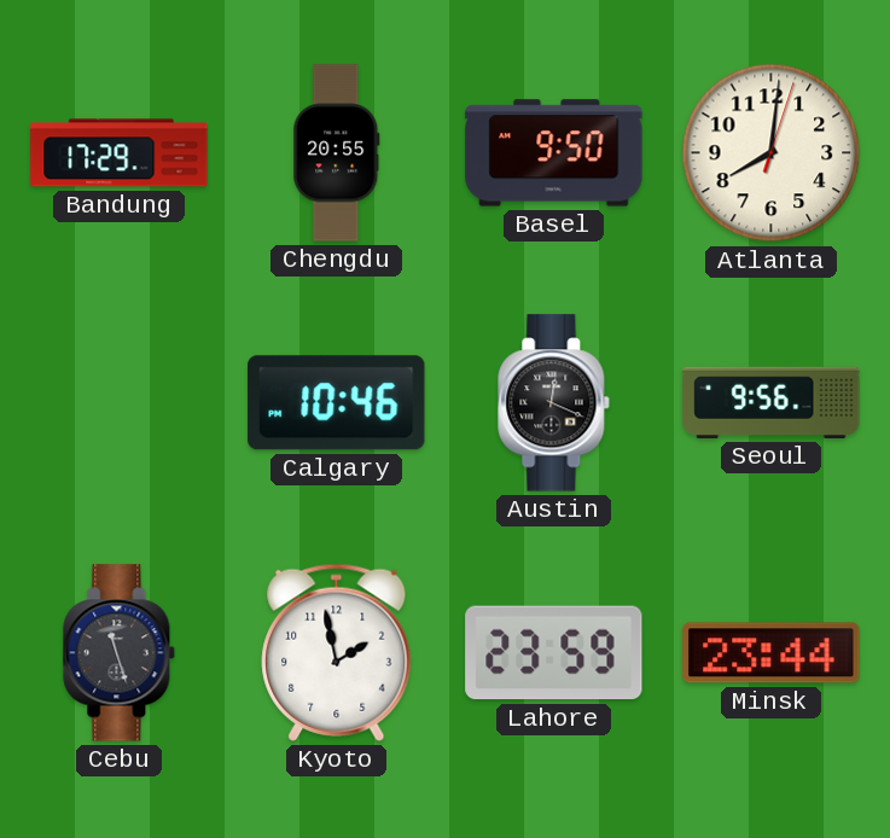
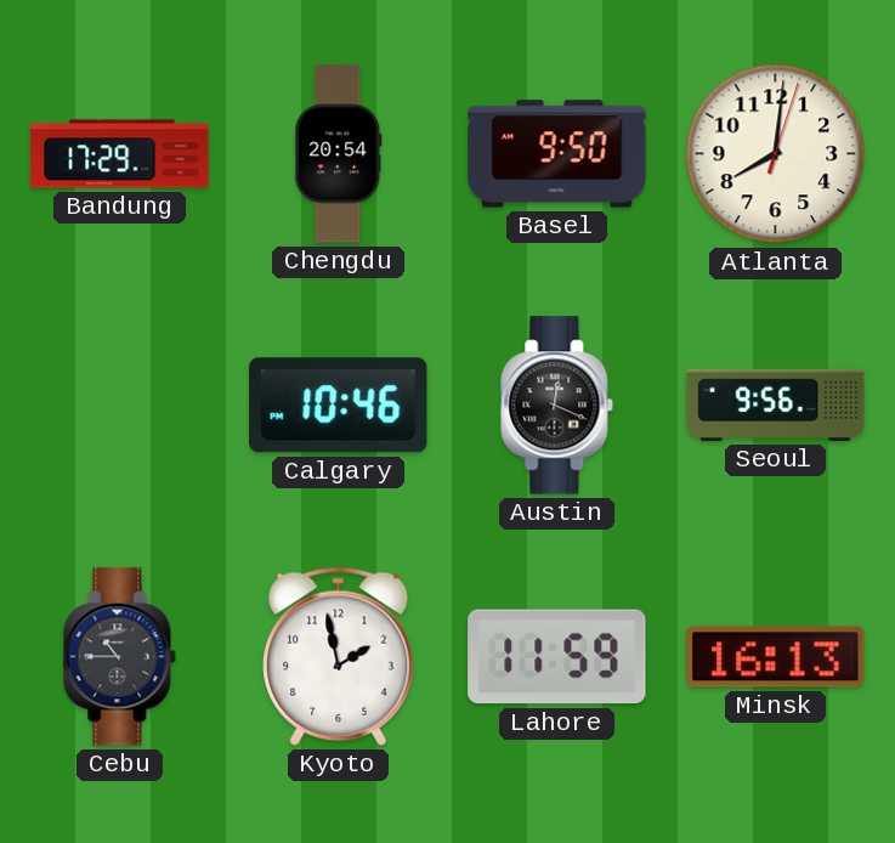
Chengdu: 20:55 -> 20:54
Cebu: 11:27 -> 10:45
Lahore: 23:59 -> 11:59
Minsk: 23:44 -> 16:13
